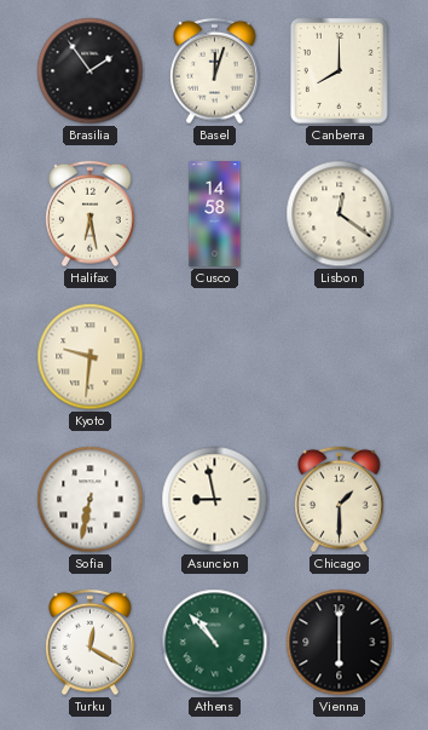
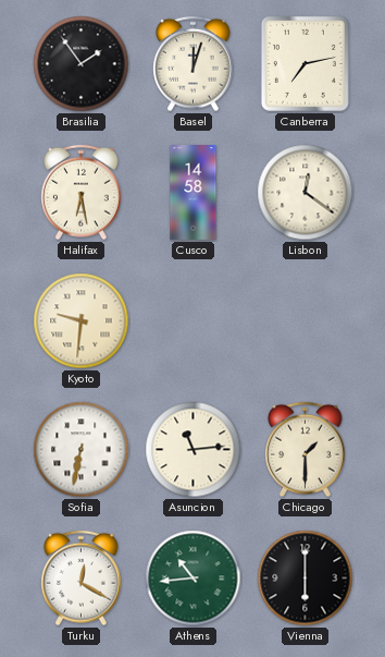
Canberra: 8:00 -> 7:13
Asuncion: 8:58 -> 11:14
Athens: 10:53 -> 10:44
